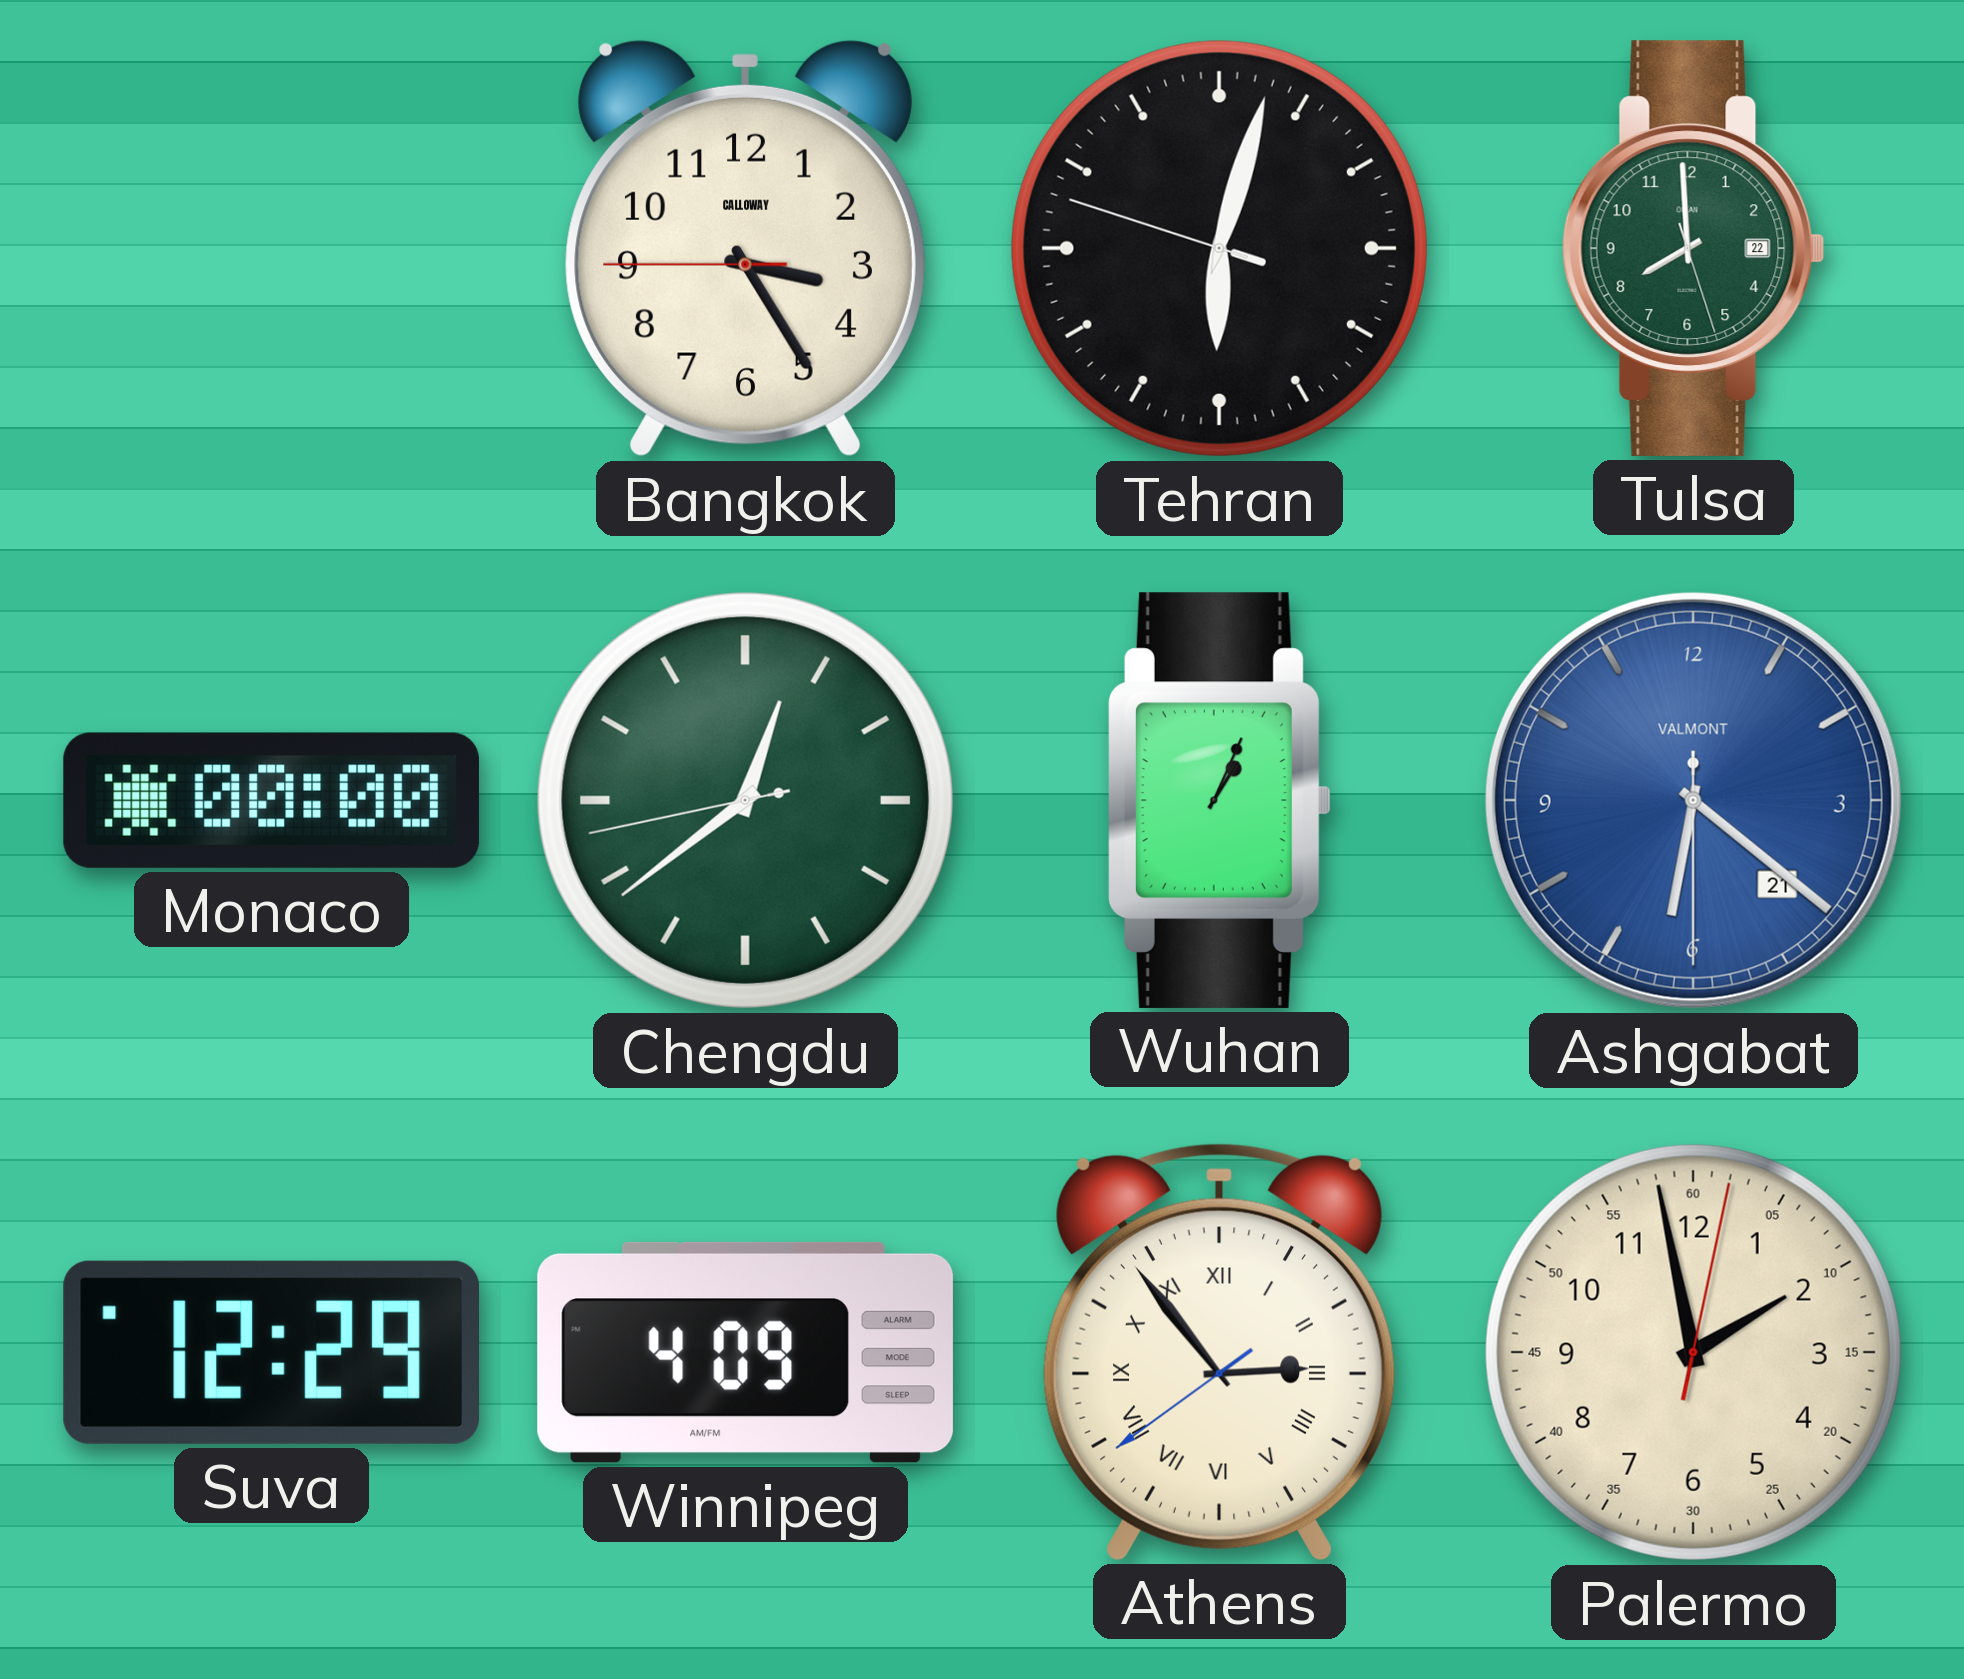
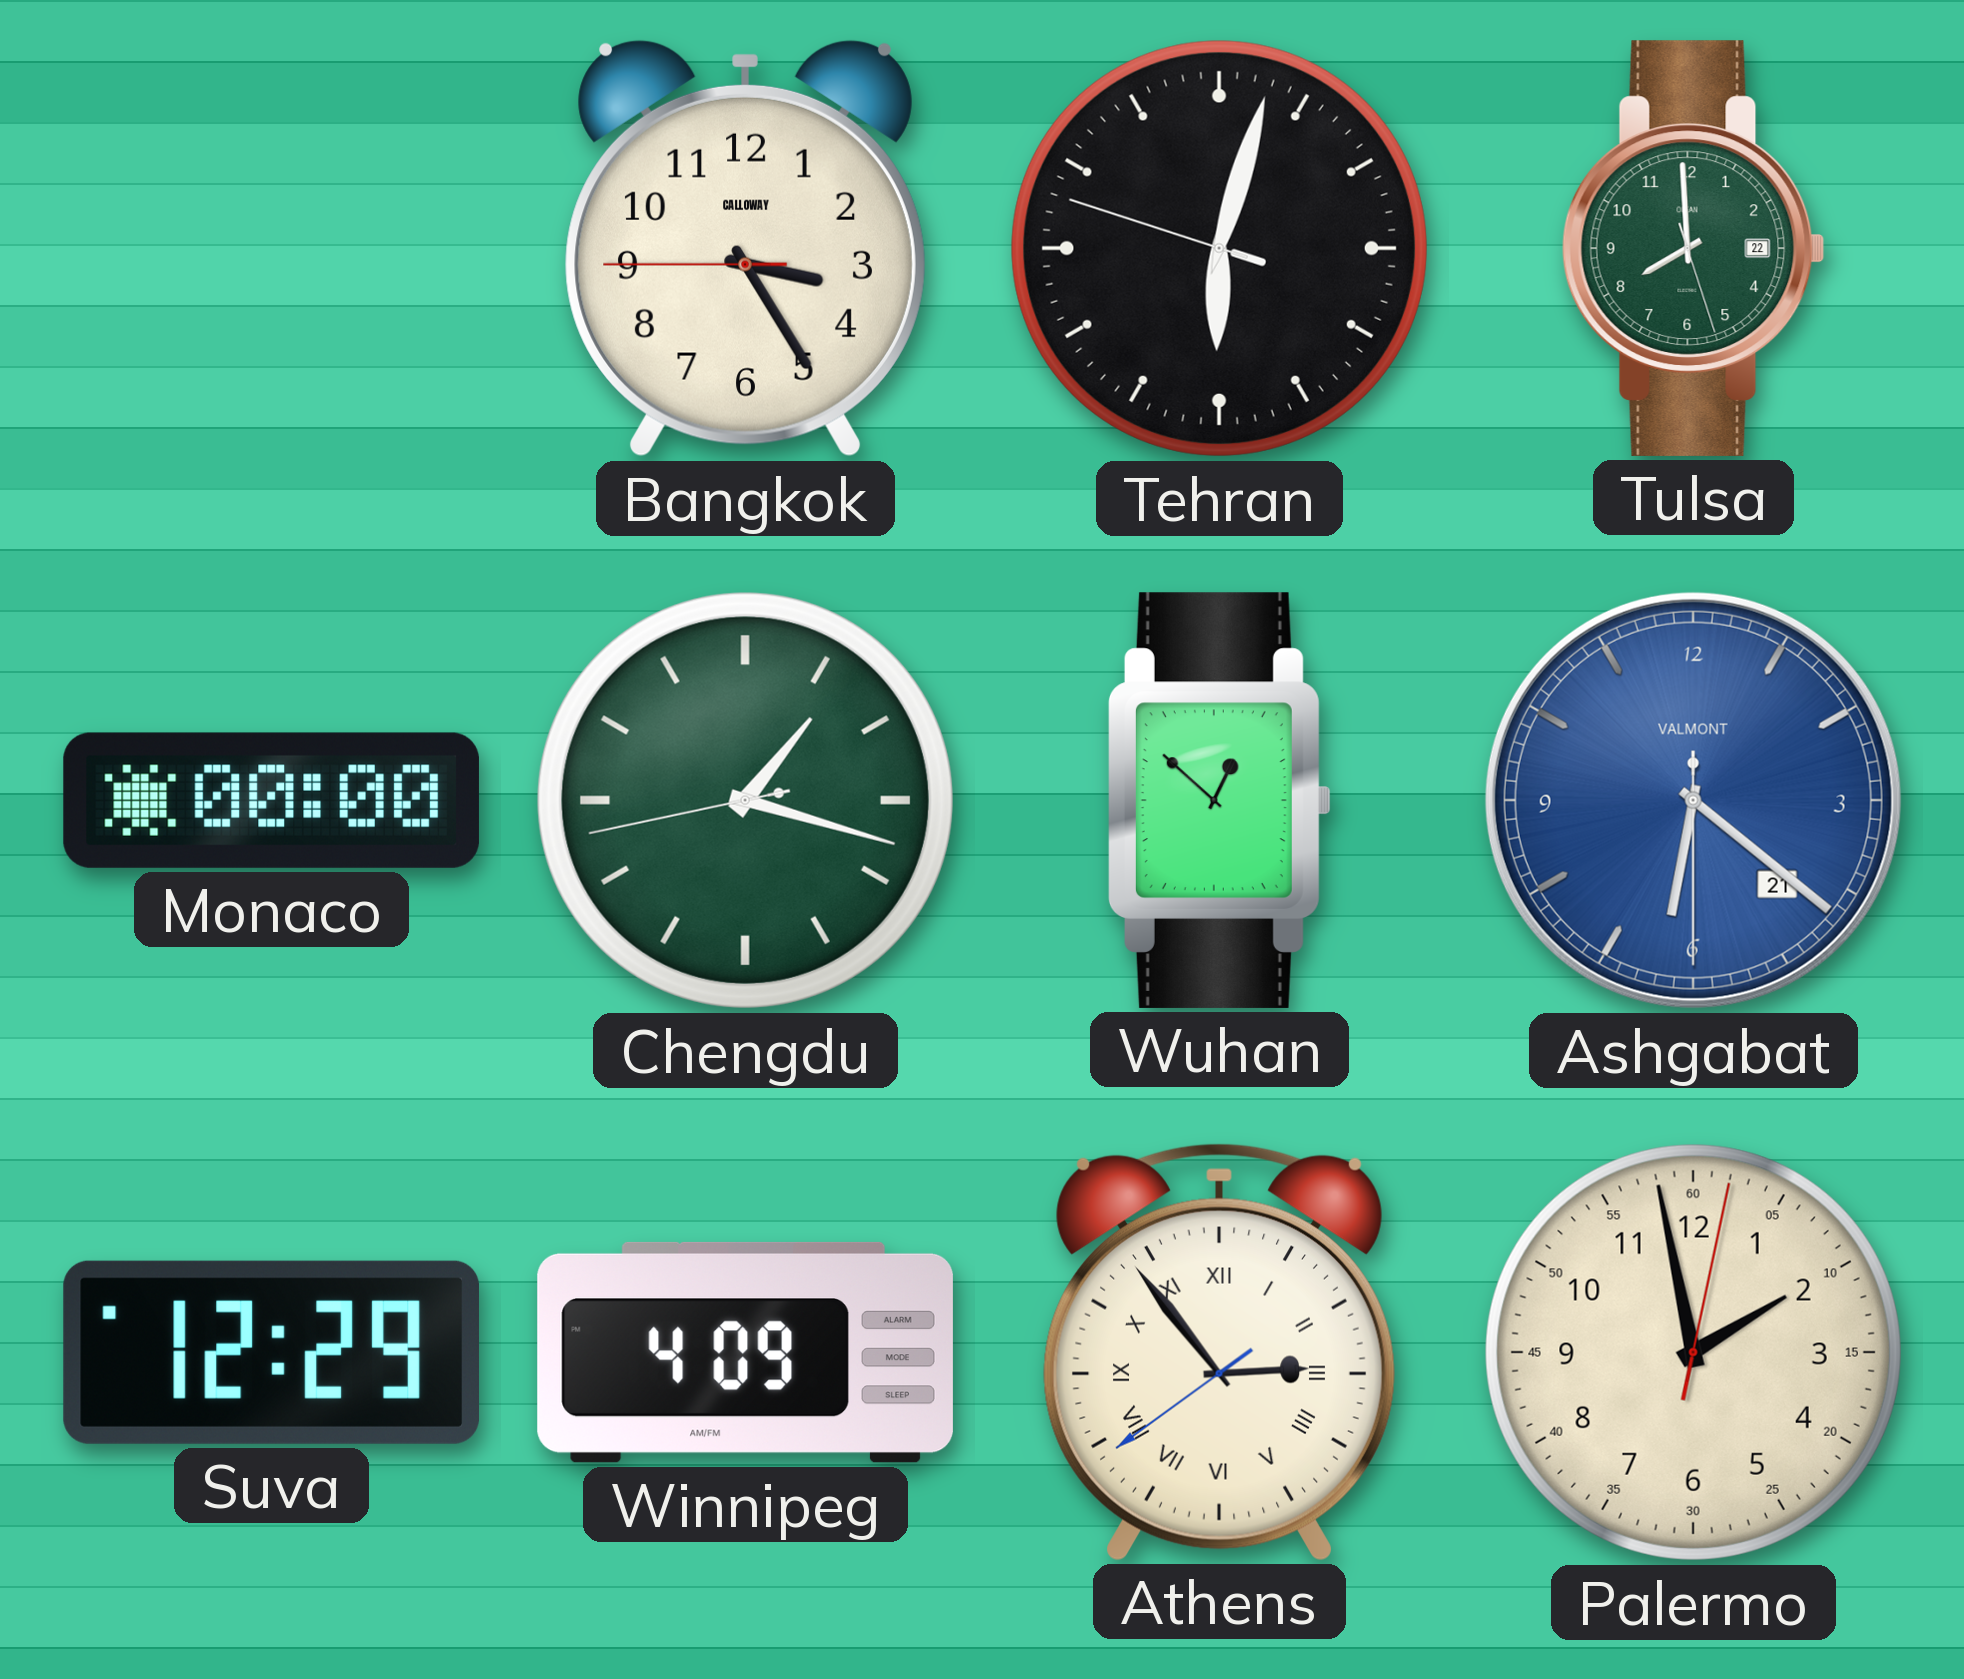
Chengdu: 12:38 -> 1:17
Wuhan: 1:04 -> 12:52
